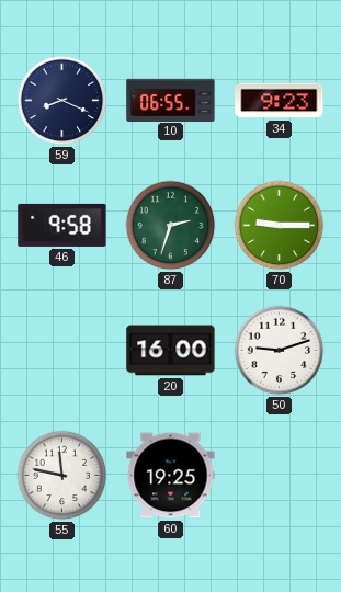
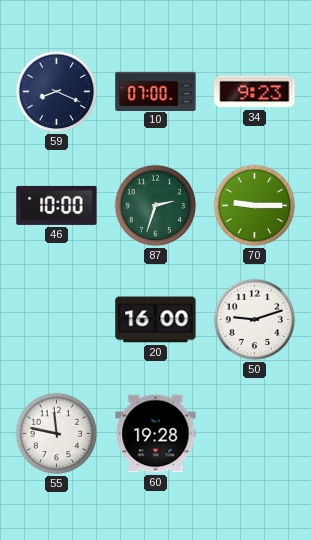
10: 06:55 -> 07:00
46: 9:58 -> 10:00
60: 19:25 -> 19:28
